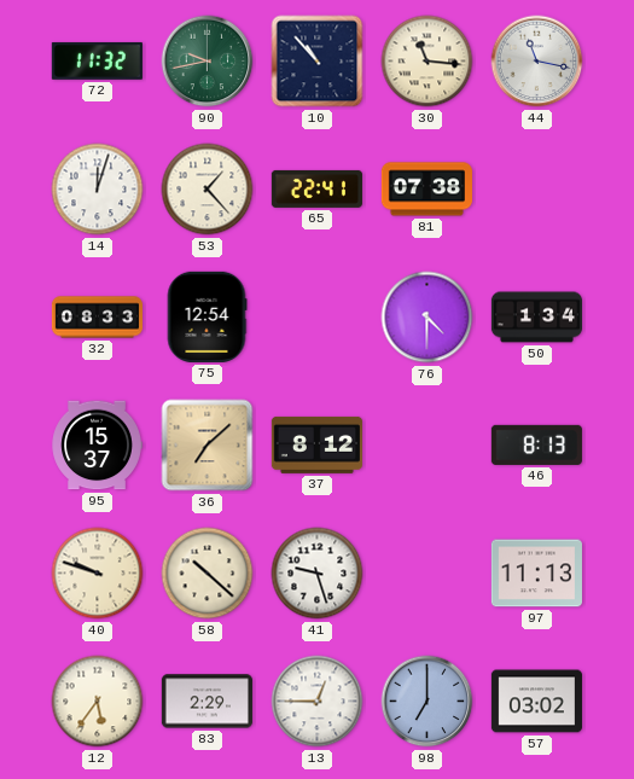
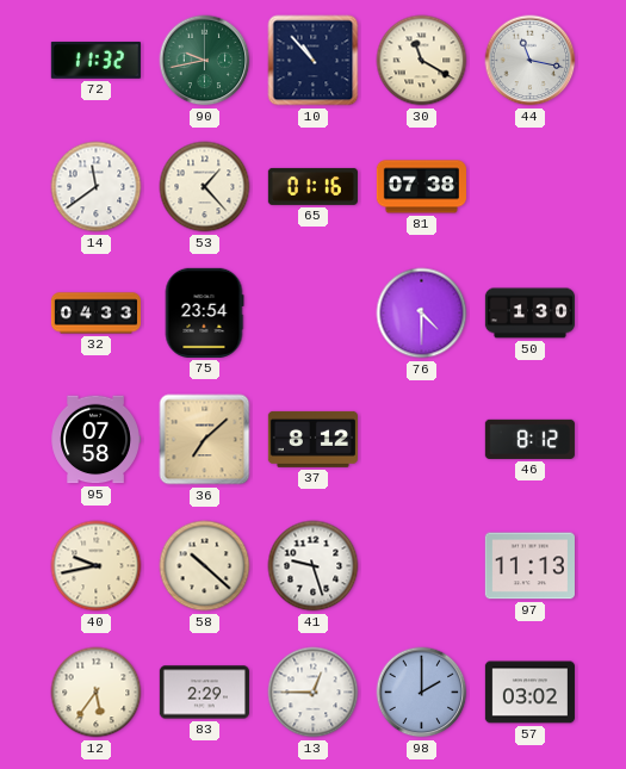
30: 11:16 -> 11:20
14: 12:03 -> 11:39
65: 22:41 -> 01:16
32: 08:33 -> 04:33
75: 12:54 -> 23:54
50: 1:34 -> 1:30
95: 15:37 -> 07:58
46: 8:13 -> 8:12
40: 9:48 -> 9:43
98: 7:00 -> 2:00
